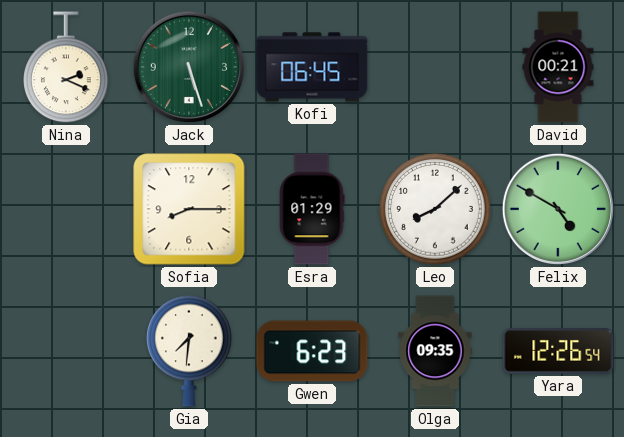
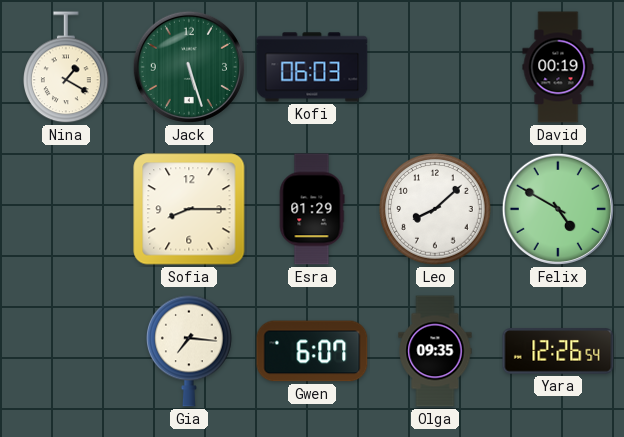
Nina: 2:19 -> 1:20
Kofi: 06:45 -> 06:03
David: 00:21 -> 00:19
Gia: 7:31 -> 7:16
Gwen: 6:23 -> 6:07
